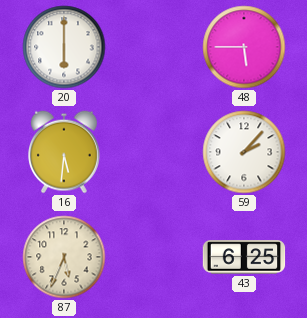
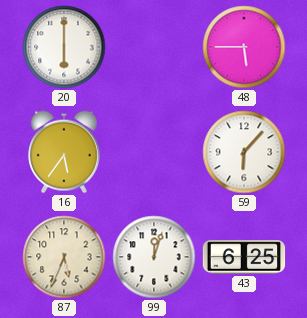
16: 5:31 -> 5:36
59: 2:07 -> 6:07
99: none -> 12:03
